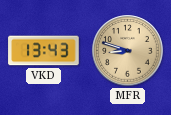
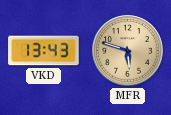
MFR: 8:48 -> 5:48
